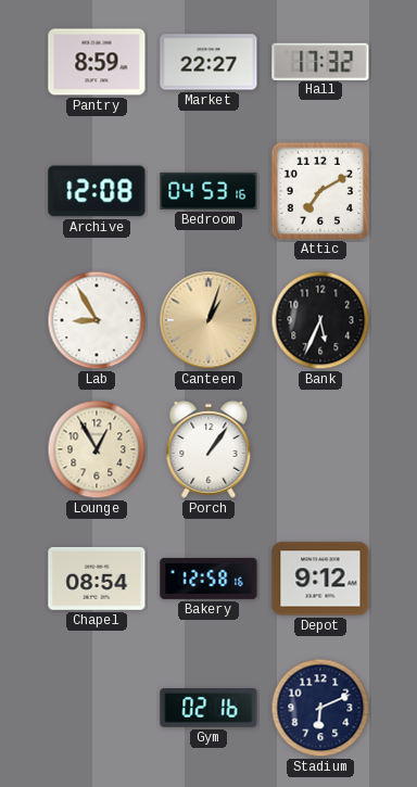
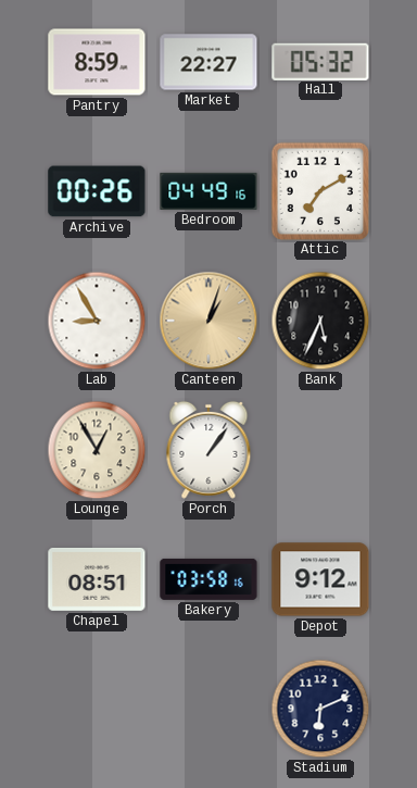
Hall: 17:32 -> 05:32
Archive: 12:08 -> 00:26
Bedroom: 04:53 -> 04:49
Chapel: 08:54 -> 08:51
Bakery: 12:58 -> 03:58
Gym: 02:16 -> none
